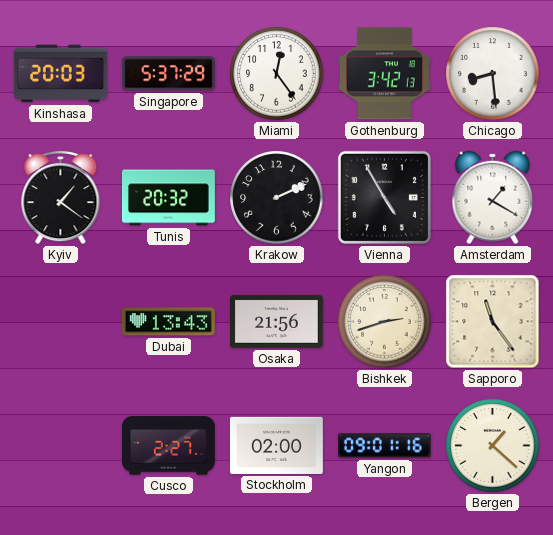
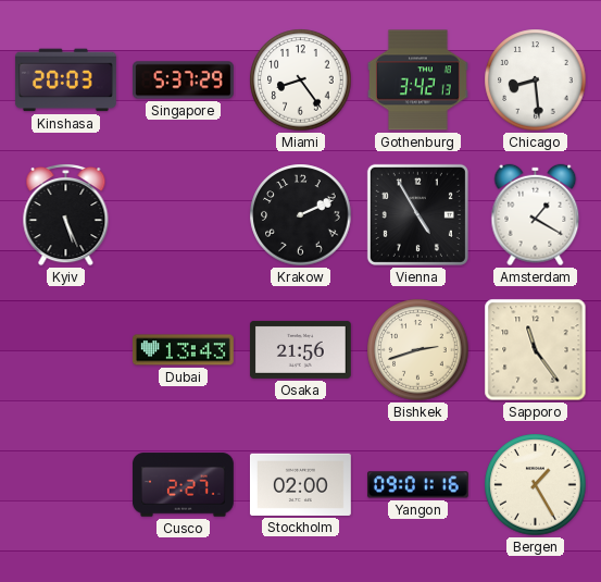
Miami: 12:24 -> 8:24
Kyiv: 1:21 -> 5:26
Tunis: 20:32 -> none
Bergen: 1:22 -> 1:25
